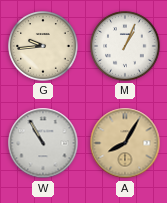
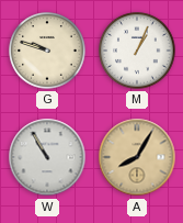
G: 9:44 -> 9:48
